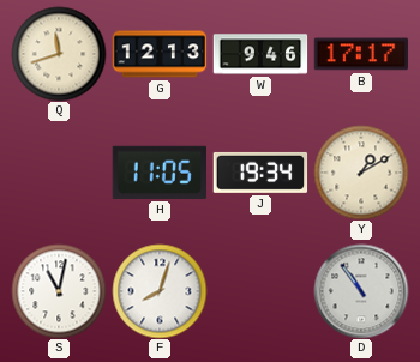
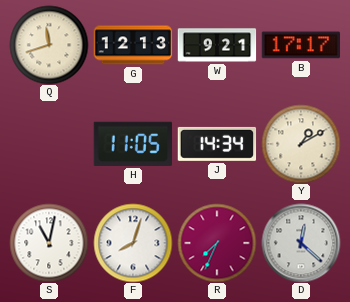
W: 9:46 -> 9:21
J: 19:34 -> 14:34
R: none -> 7:34
D: 10:54 -> 12:22
